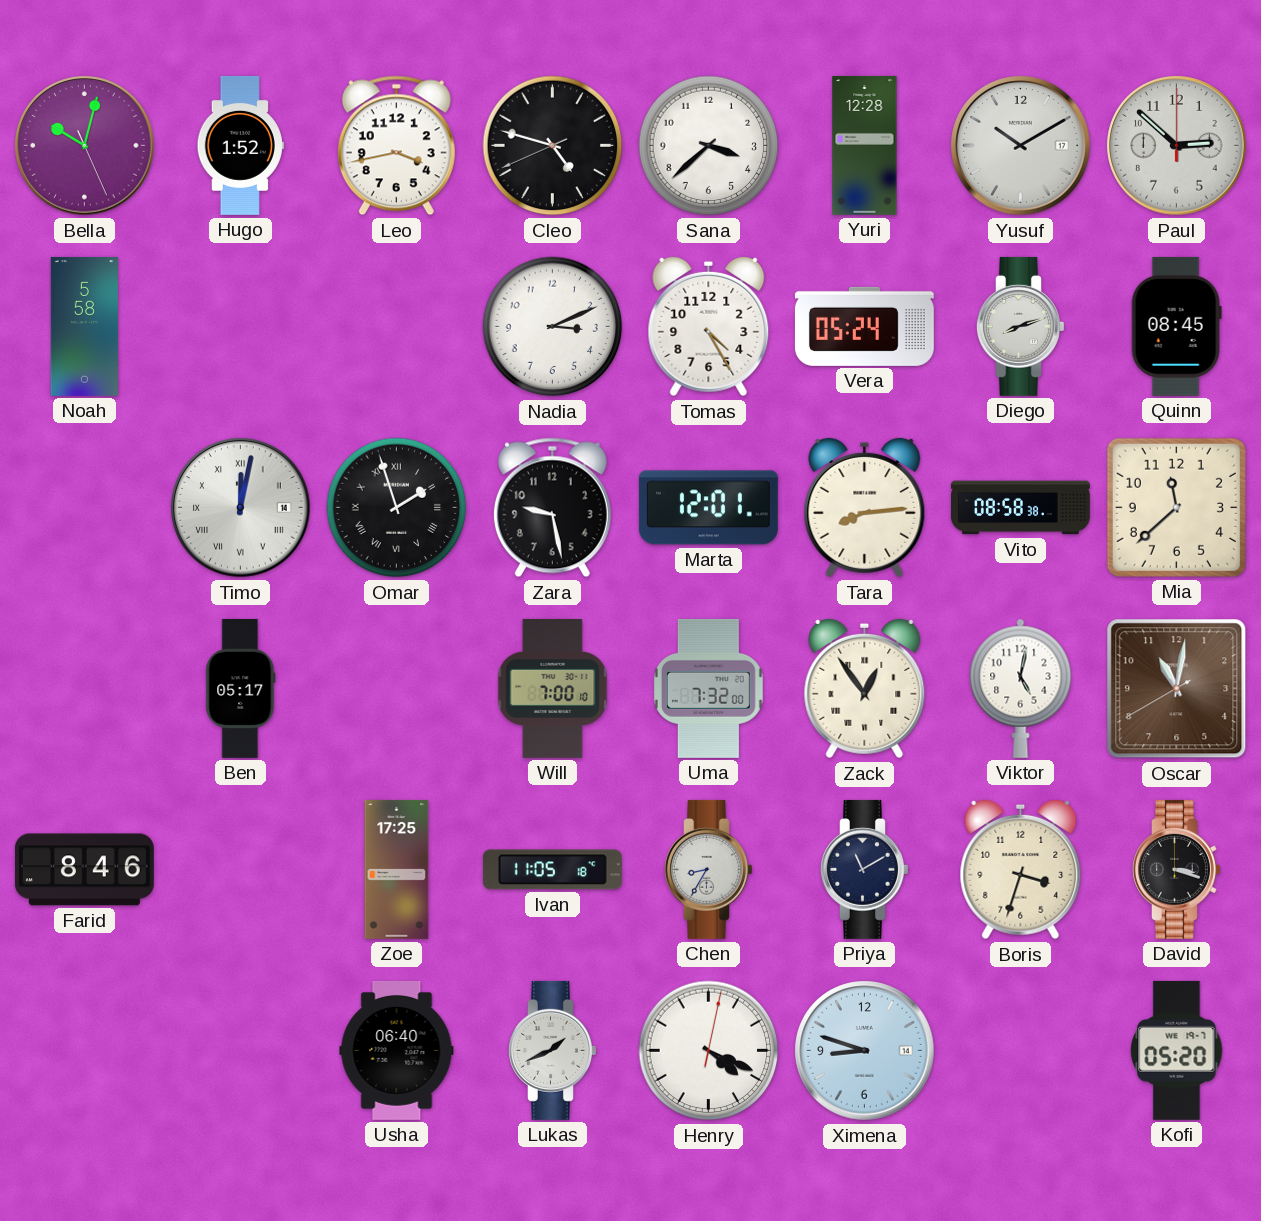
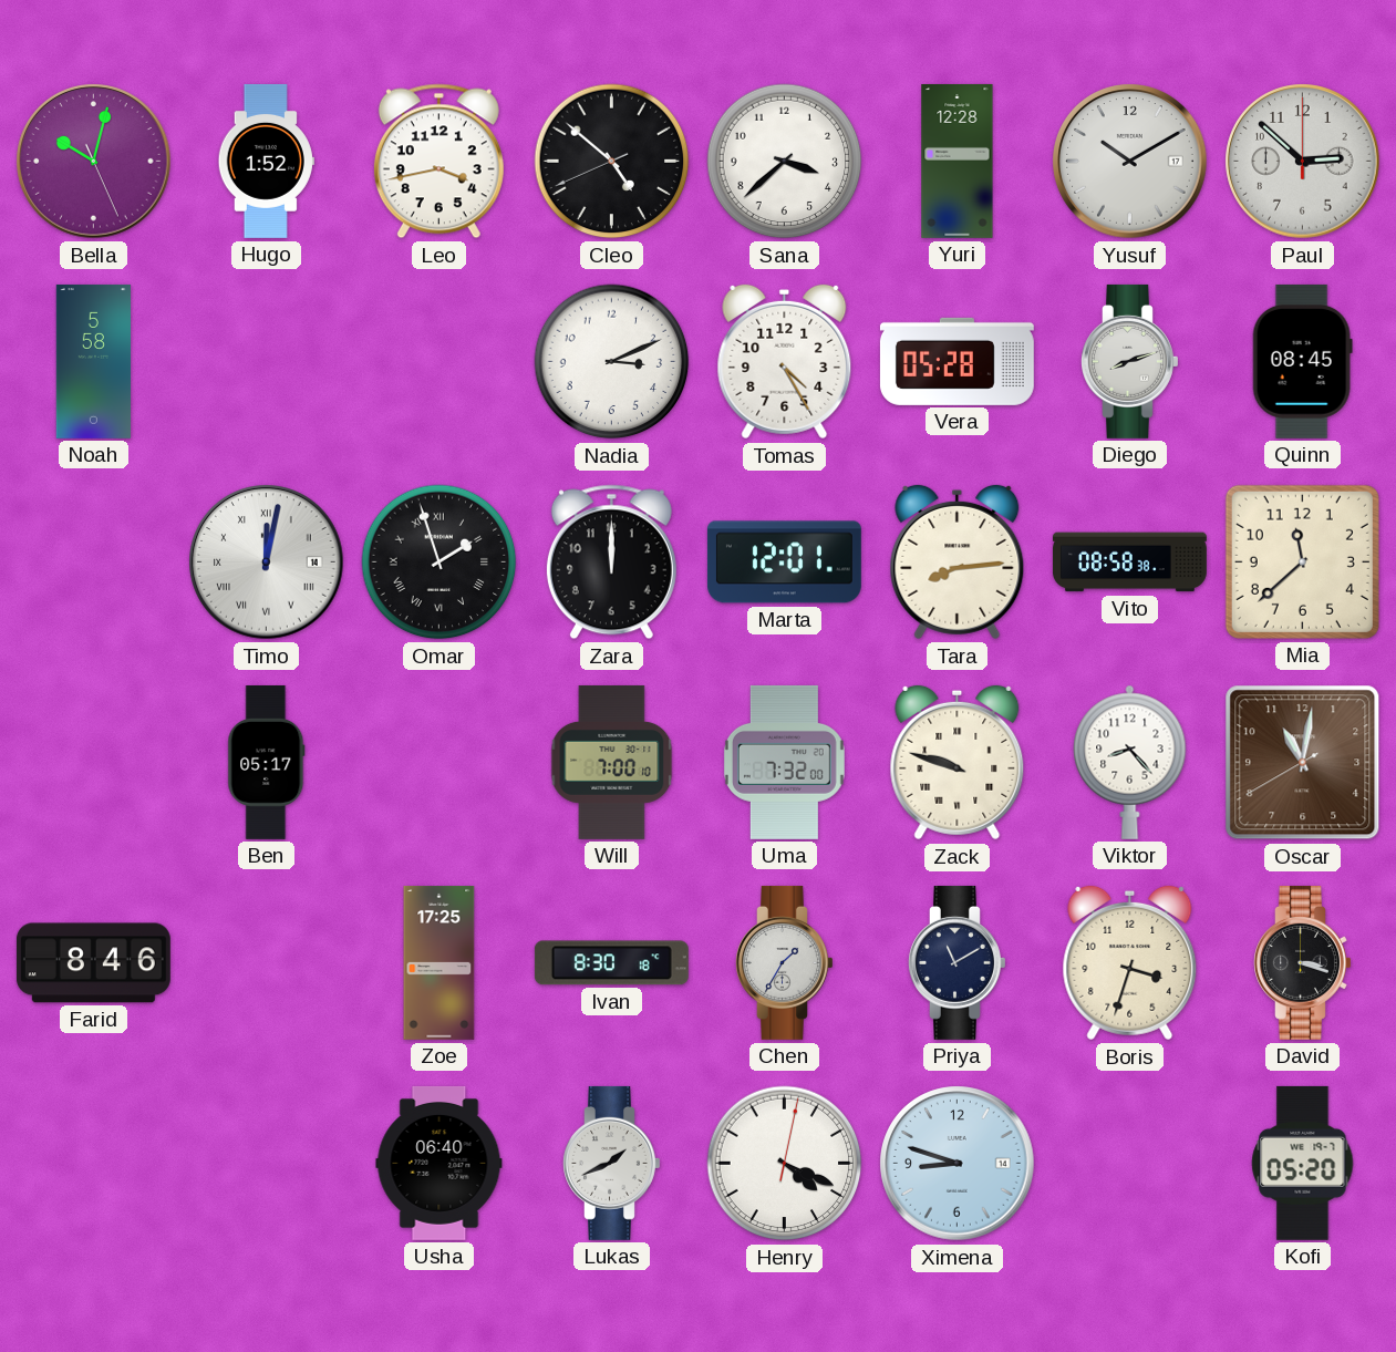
Cleo: 4:47 -> 4:51
Vera: 05:24 -> 05:28
Zara: 9:28 -> 12:00
Zack: 12:54 -> 9:48
Viktor: 5:02 -> 8:23
Ivan: 11:05 -> 8:30
Chen: 8:35 -> 1:35
